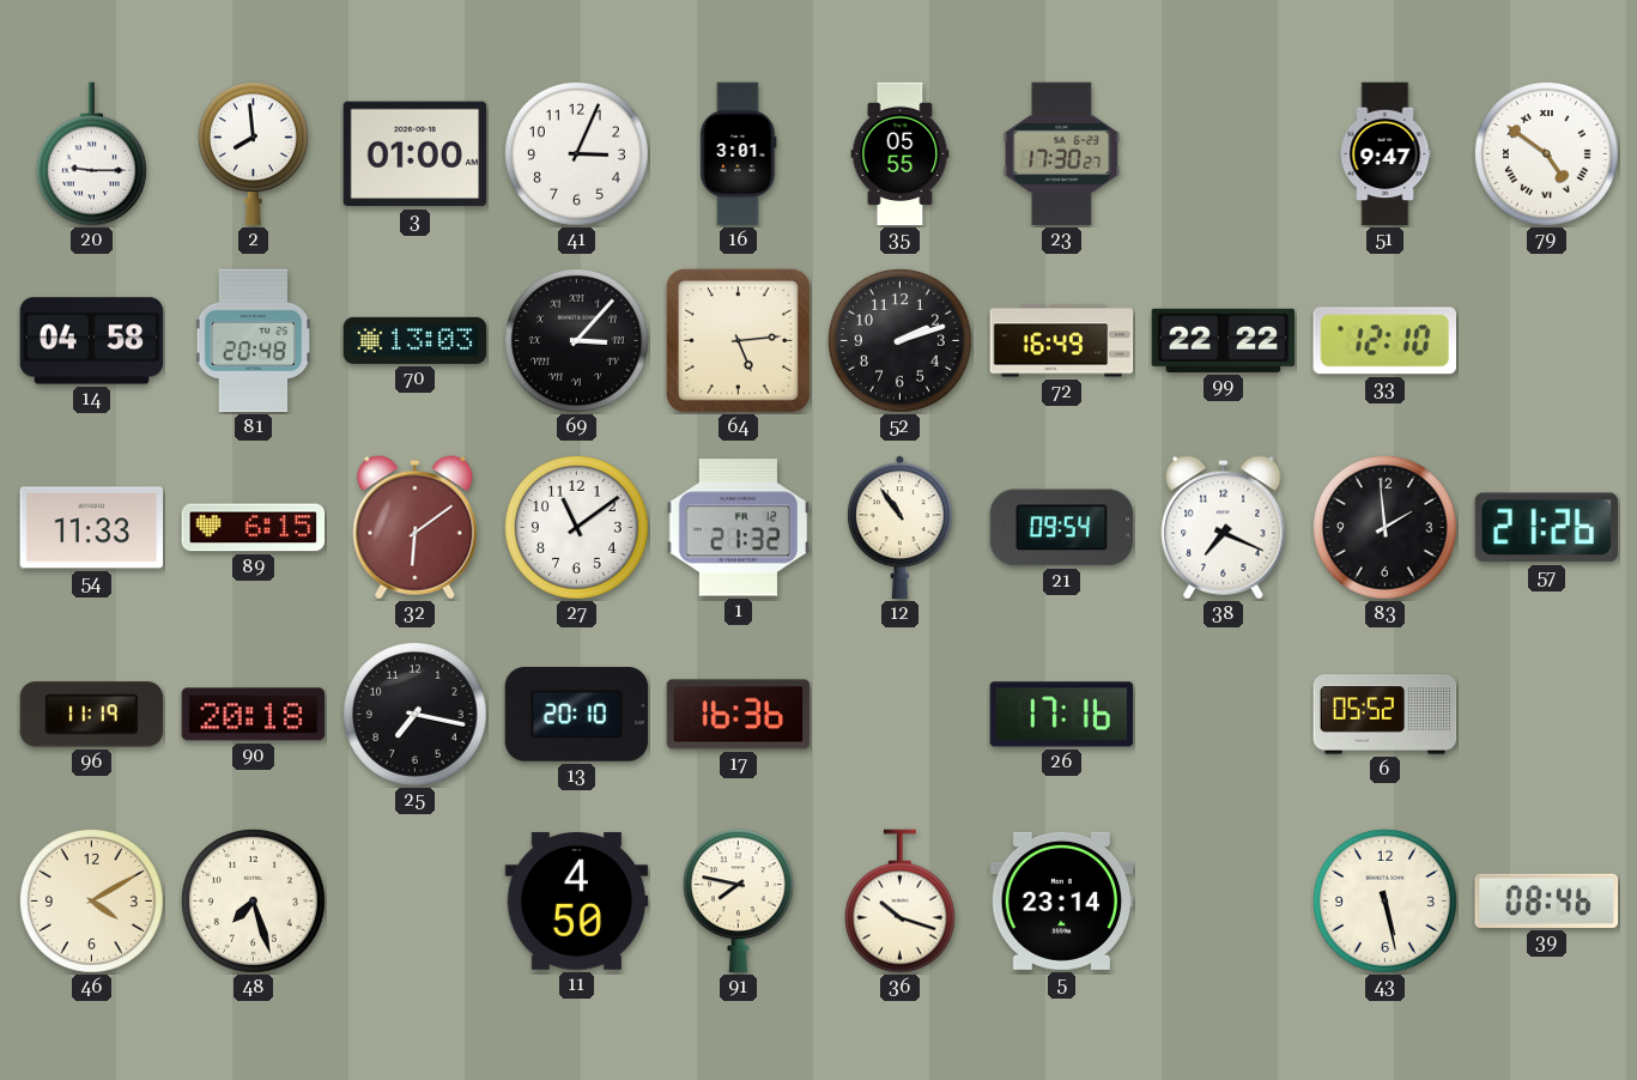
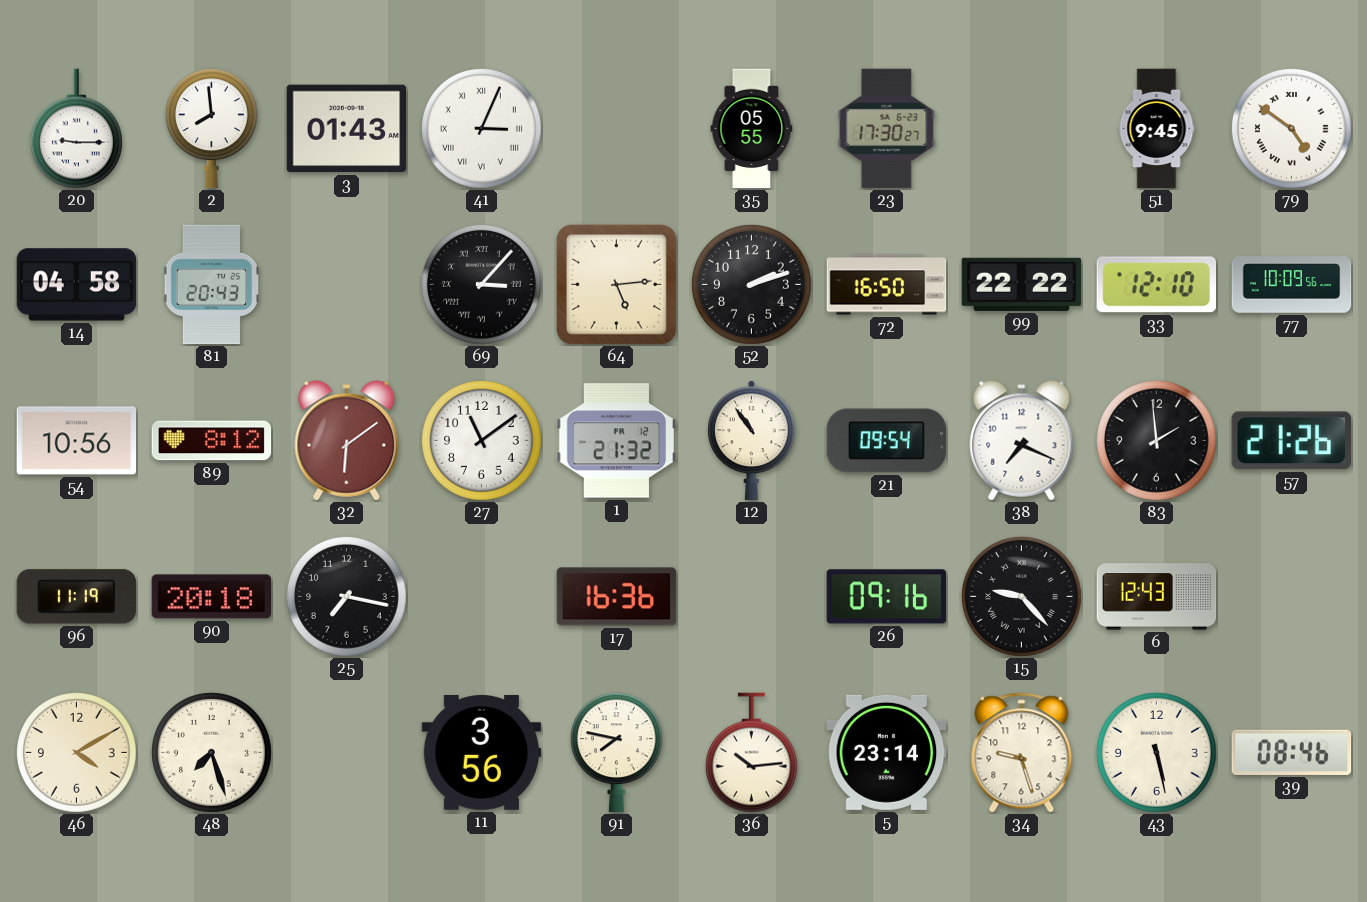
3: 01:00 -> 01:43
41 numerals: Arabic -> Roman
16: 3:01 -> none
51: 9:47 -> 9:45
81: 20:48 -> 20:43
70: 13:03 -> none
72: 16:49 -> 16:50
77: none -> 10:09
54: 11:33 -> 10:56
89: 6:15 -> 8:12
13: 20:10 -> none
26: 17:16 -> 09:16
15: none -> 9:23
6: 05:52 -> 12:43
11: 4:50 -> 3:56
36: 10:18 -> 10:14
34: none -> 9:27
